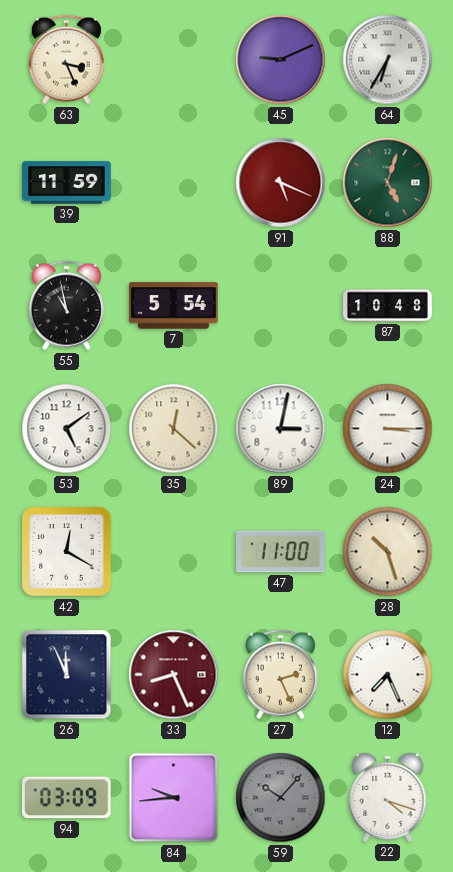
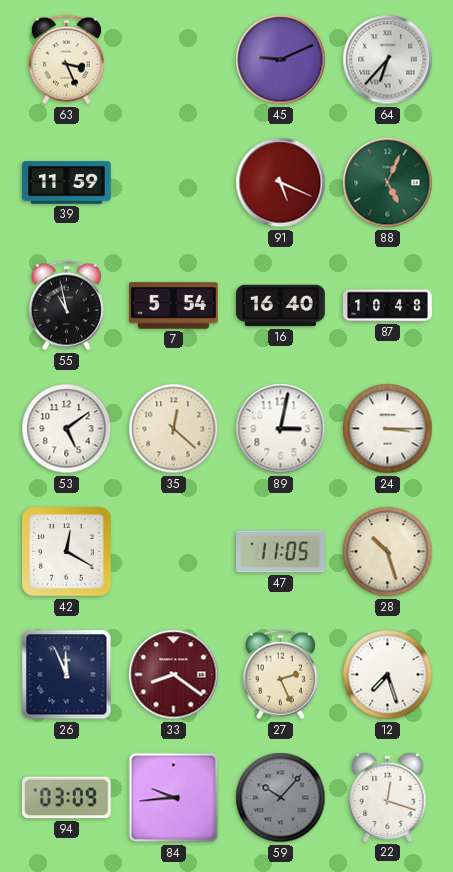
64: 6:35 -> 6:37
88: 5:03 -> 5:04
16: none -> 16:40
47: 11:00 -> 11:05
33: 8:26 -> 8:21
12: 7:26 -> 7:27
22: 4:18 -> 12:18
